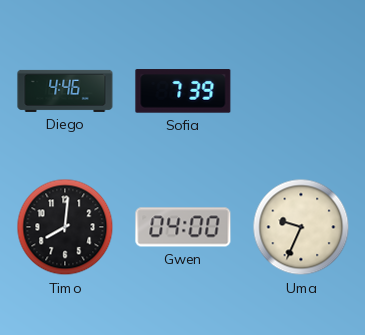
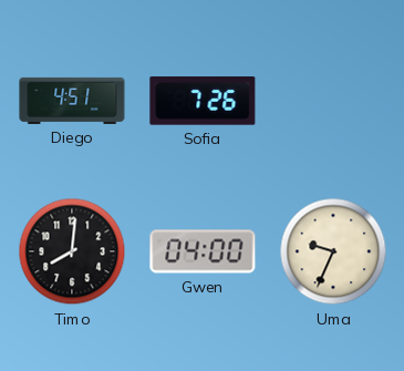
Diego: 4:46 -> 4:51
Sofia: 7:39 -> 7:26
